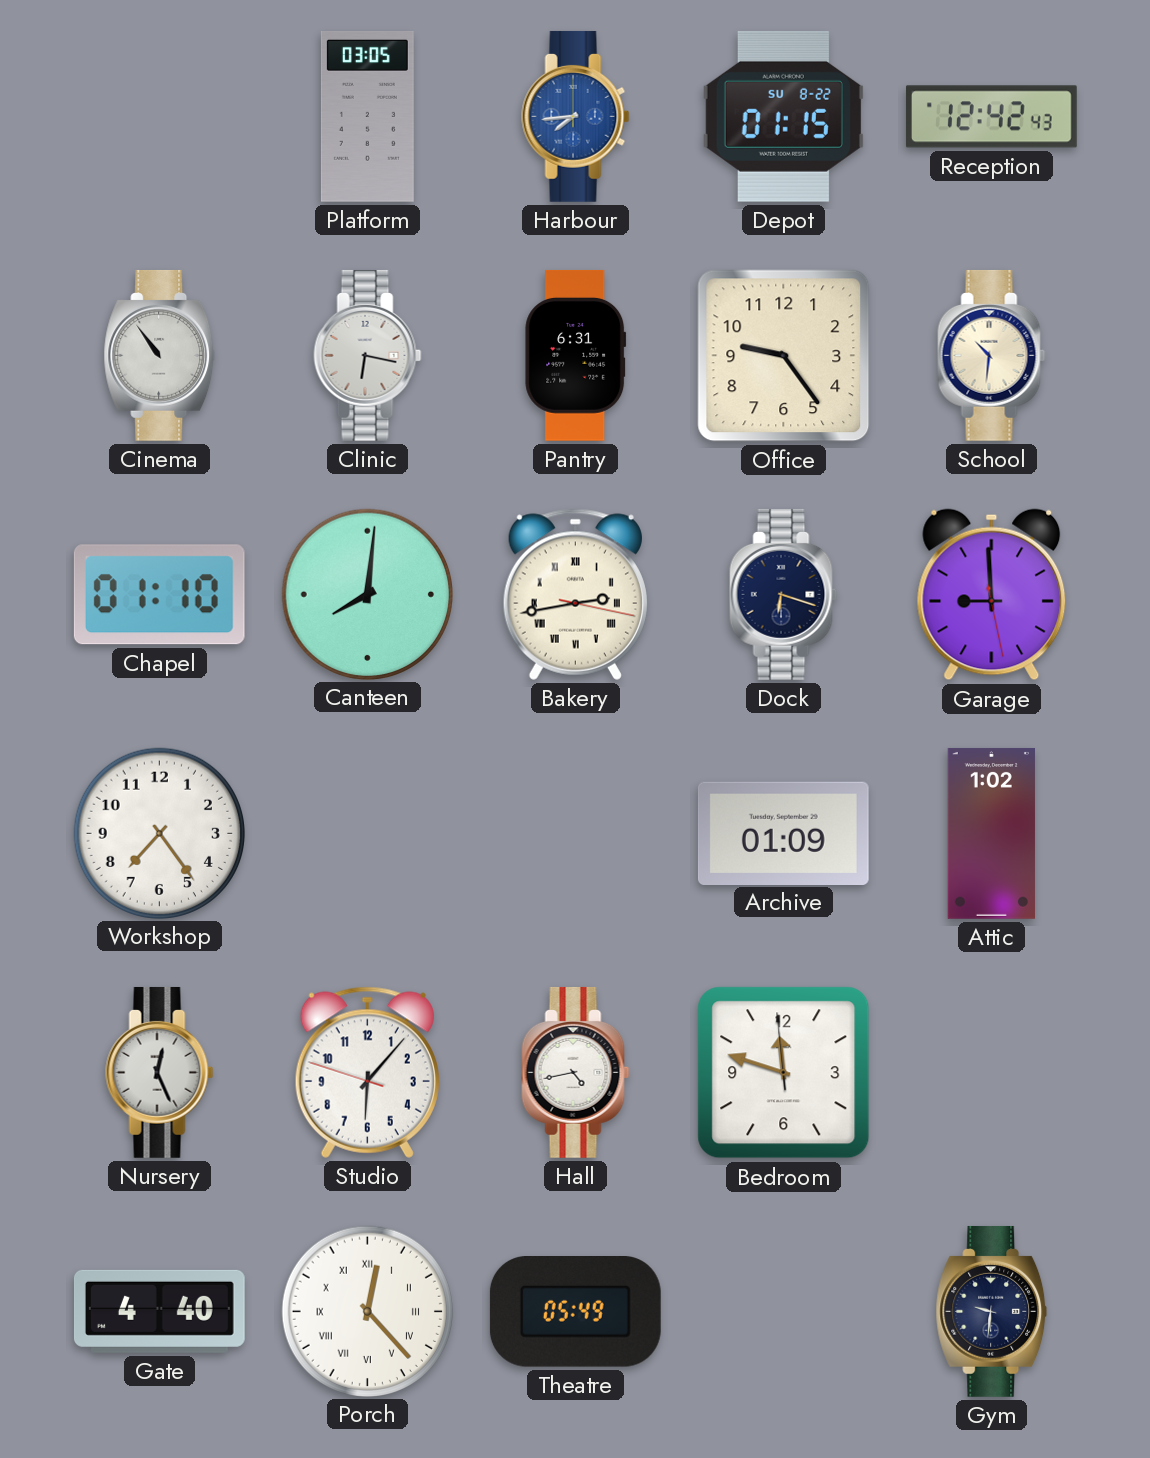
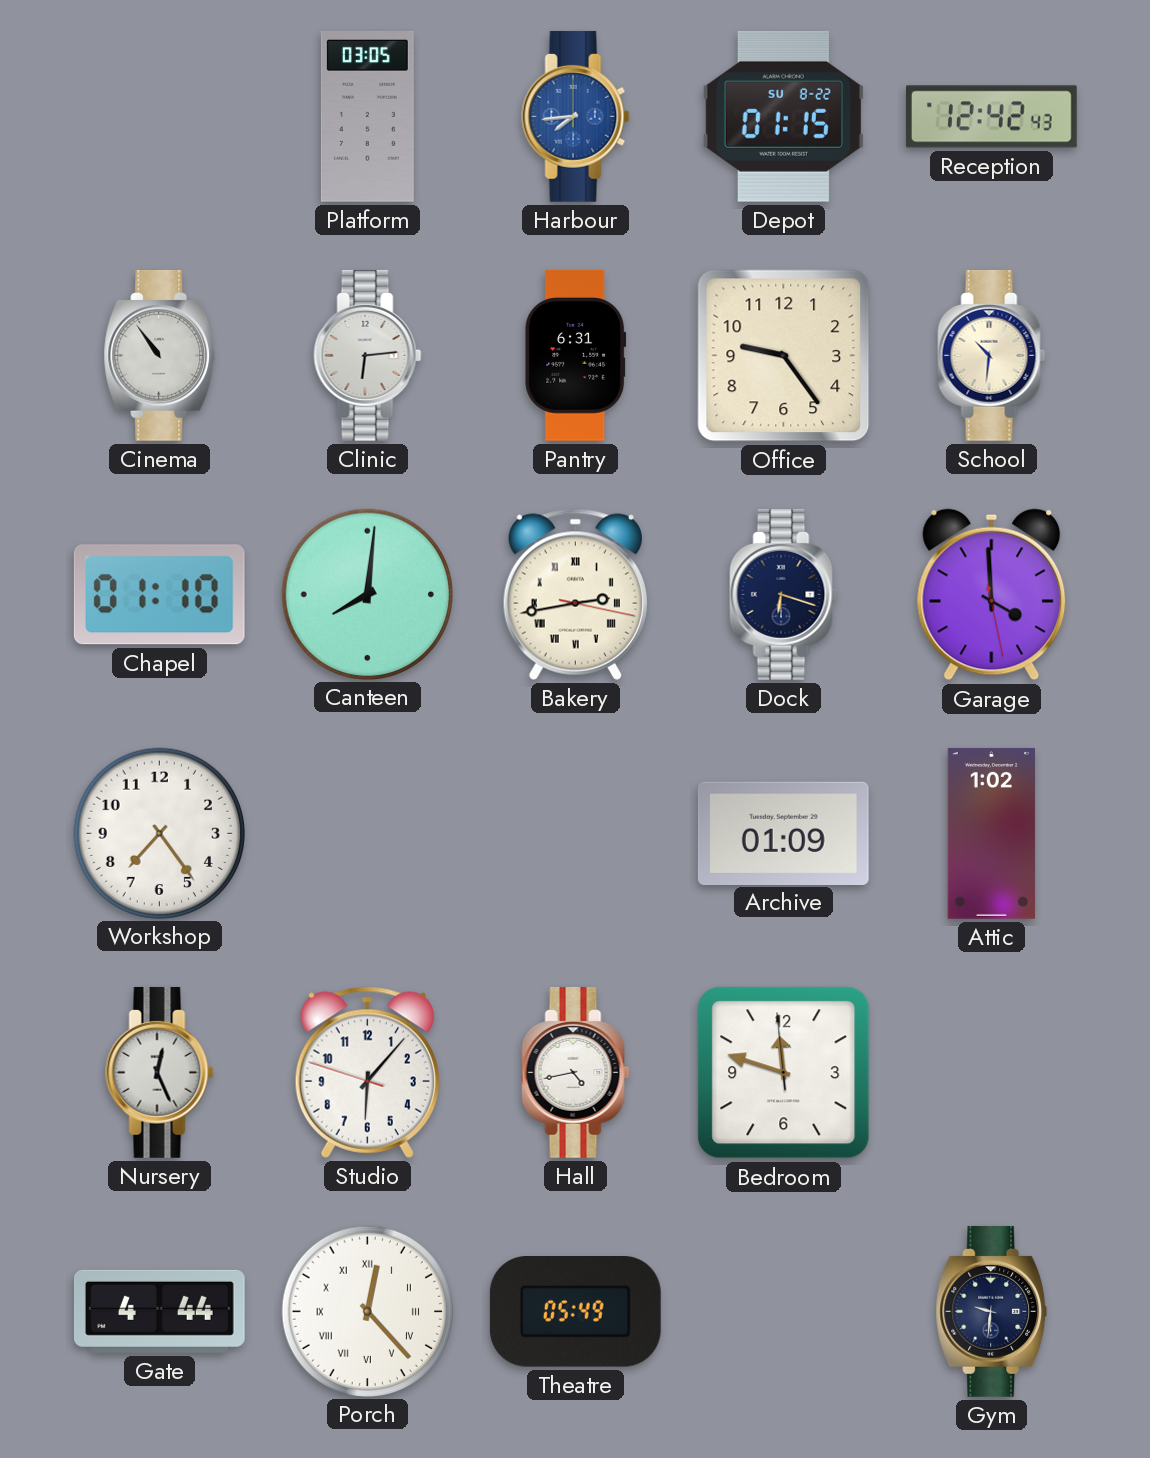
Clinic: 6:17 -> 6:14
Garage: 8:59 -> 3:59
Gate: 4:40 -> 4:44
